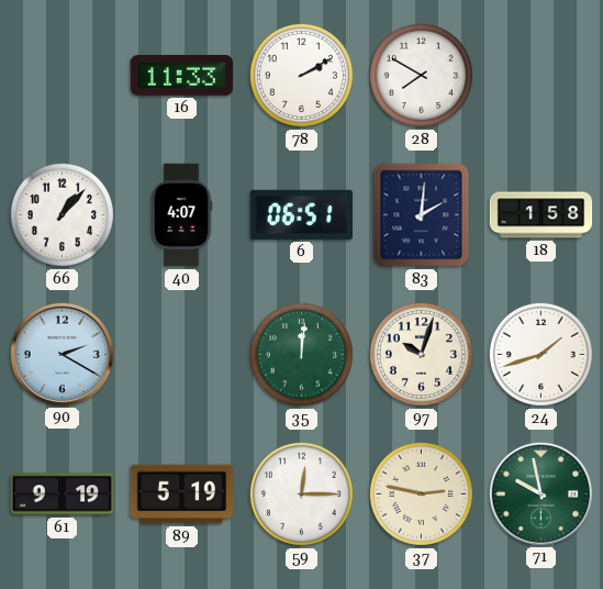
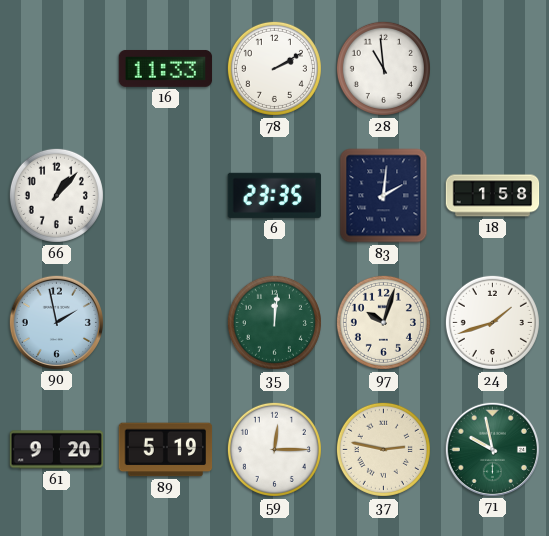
28: 7:50 -> 10:59
40: 4:07 -> none
6: 06:51 -> 23:35
90: 2:20 -> 1:58
61: 9:19 -> 9:20
